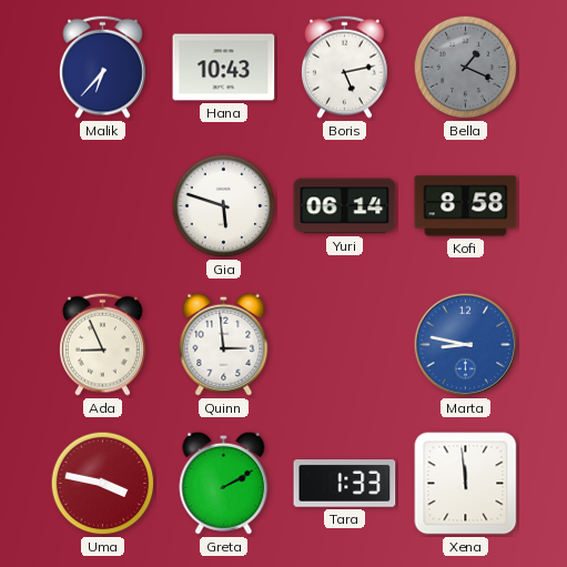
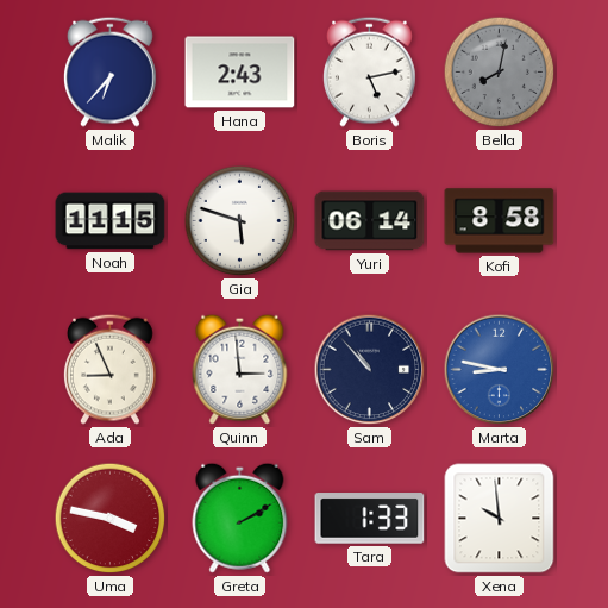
Hana: 10:43 -> 2:43
Bella: 1:19 -> 8:02
Noah: none -> 11:15
Sam: none -> 10:53
Xena: 11:59 -> 9:59
